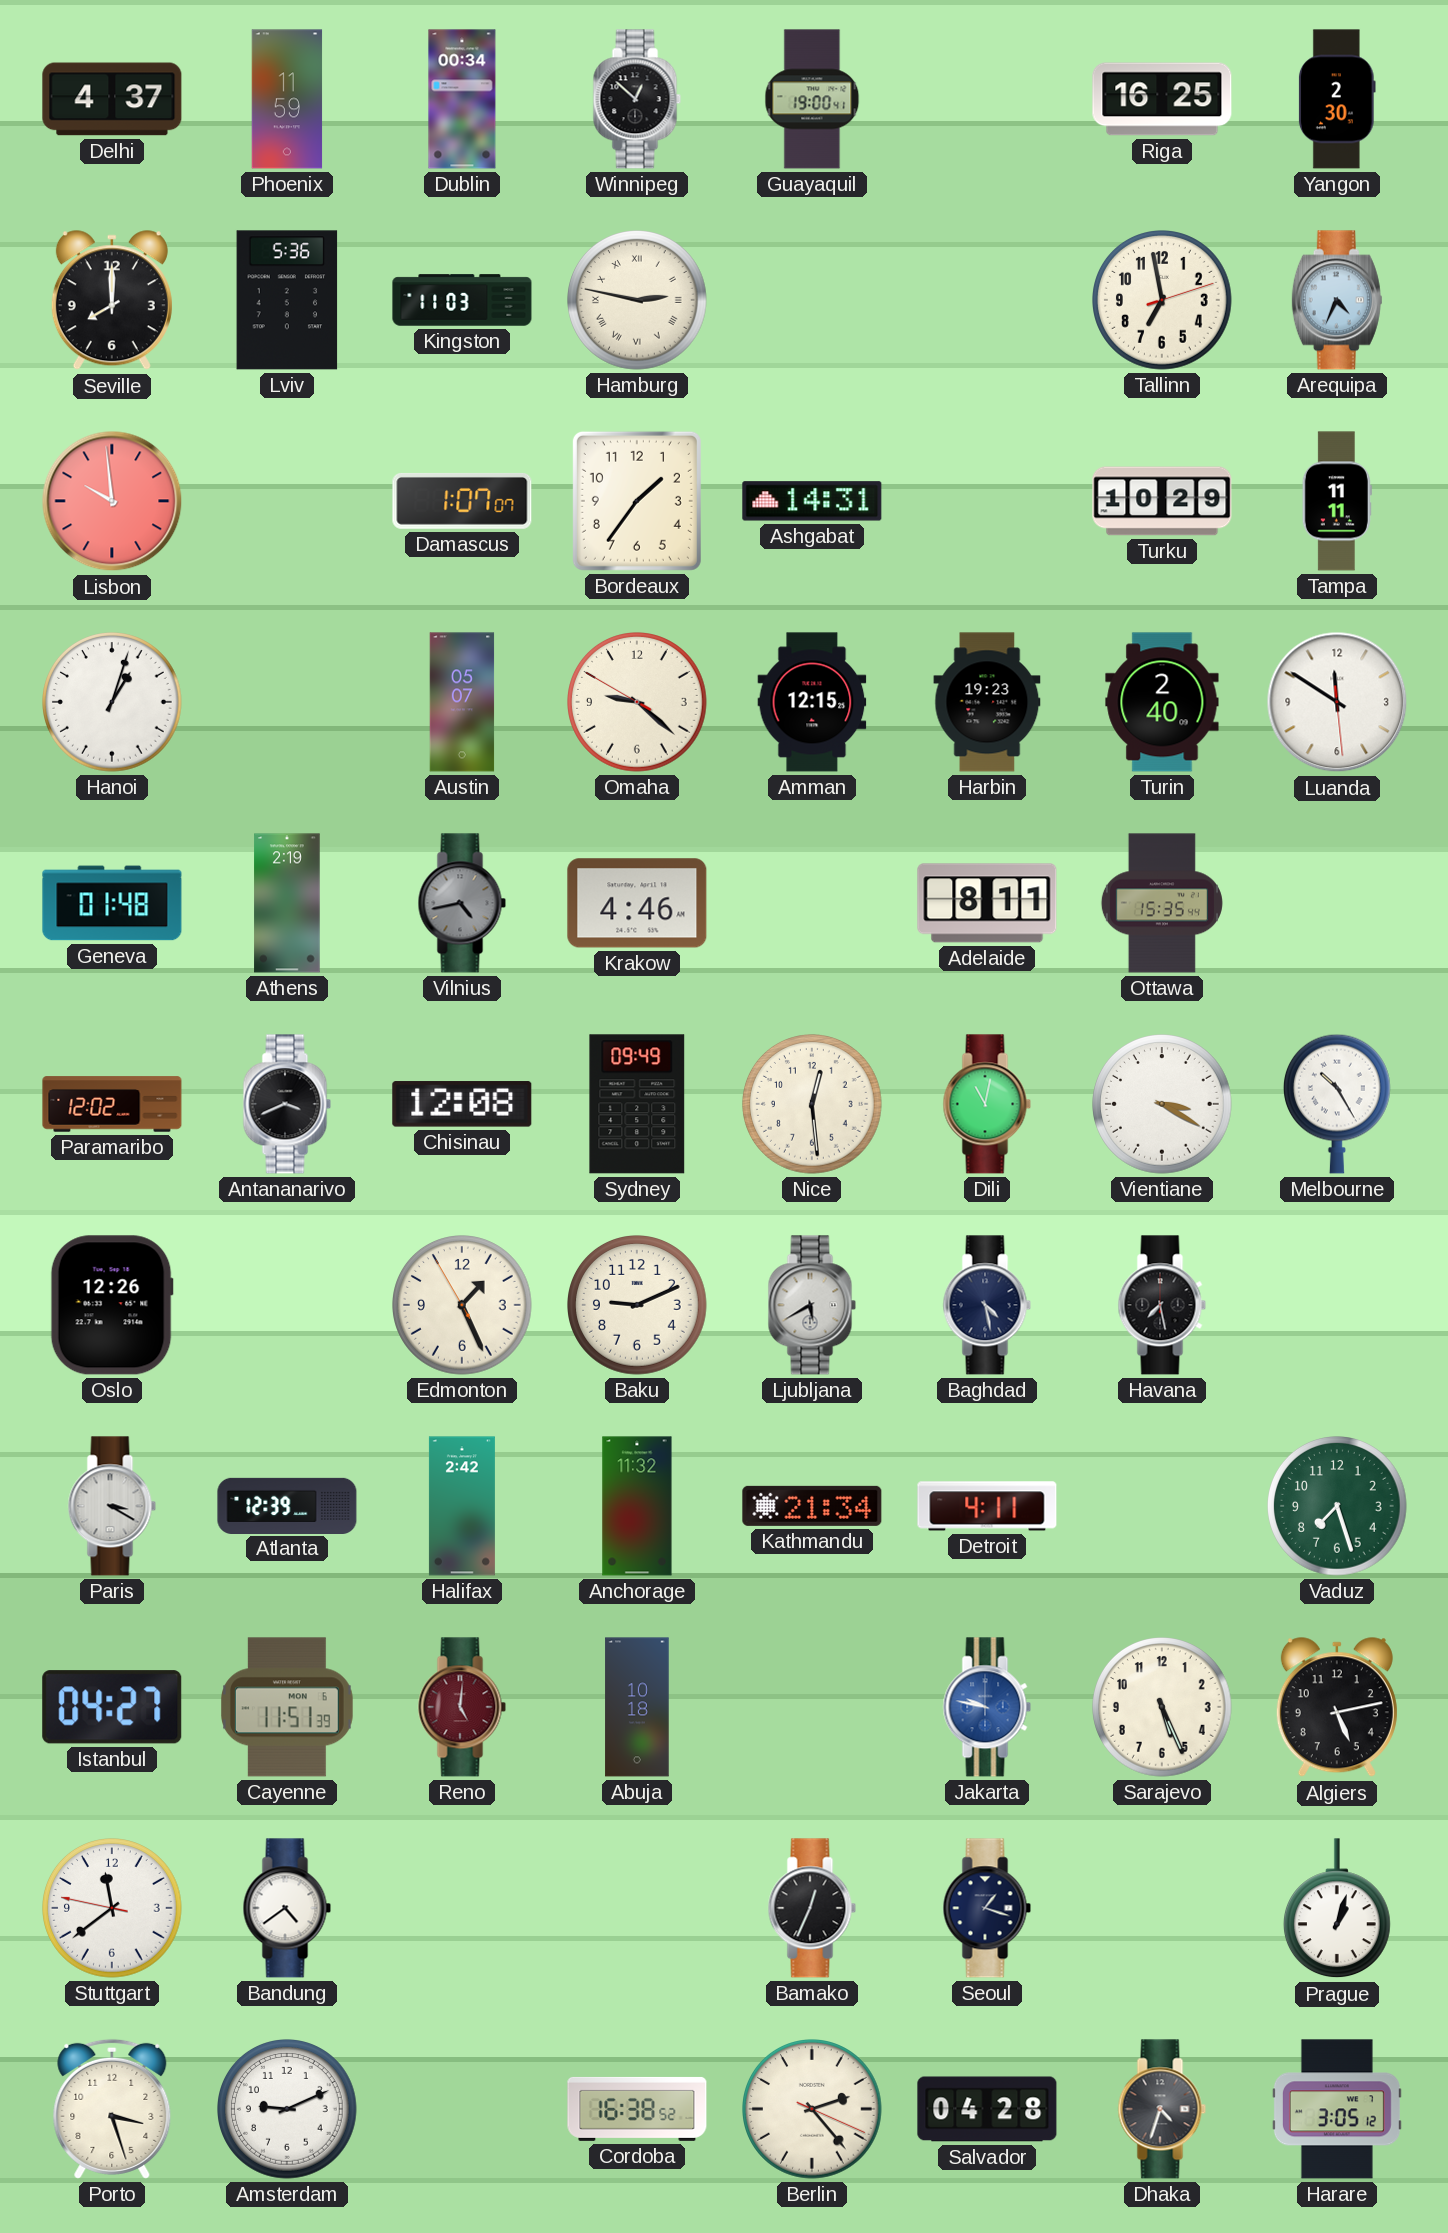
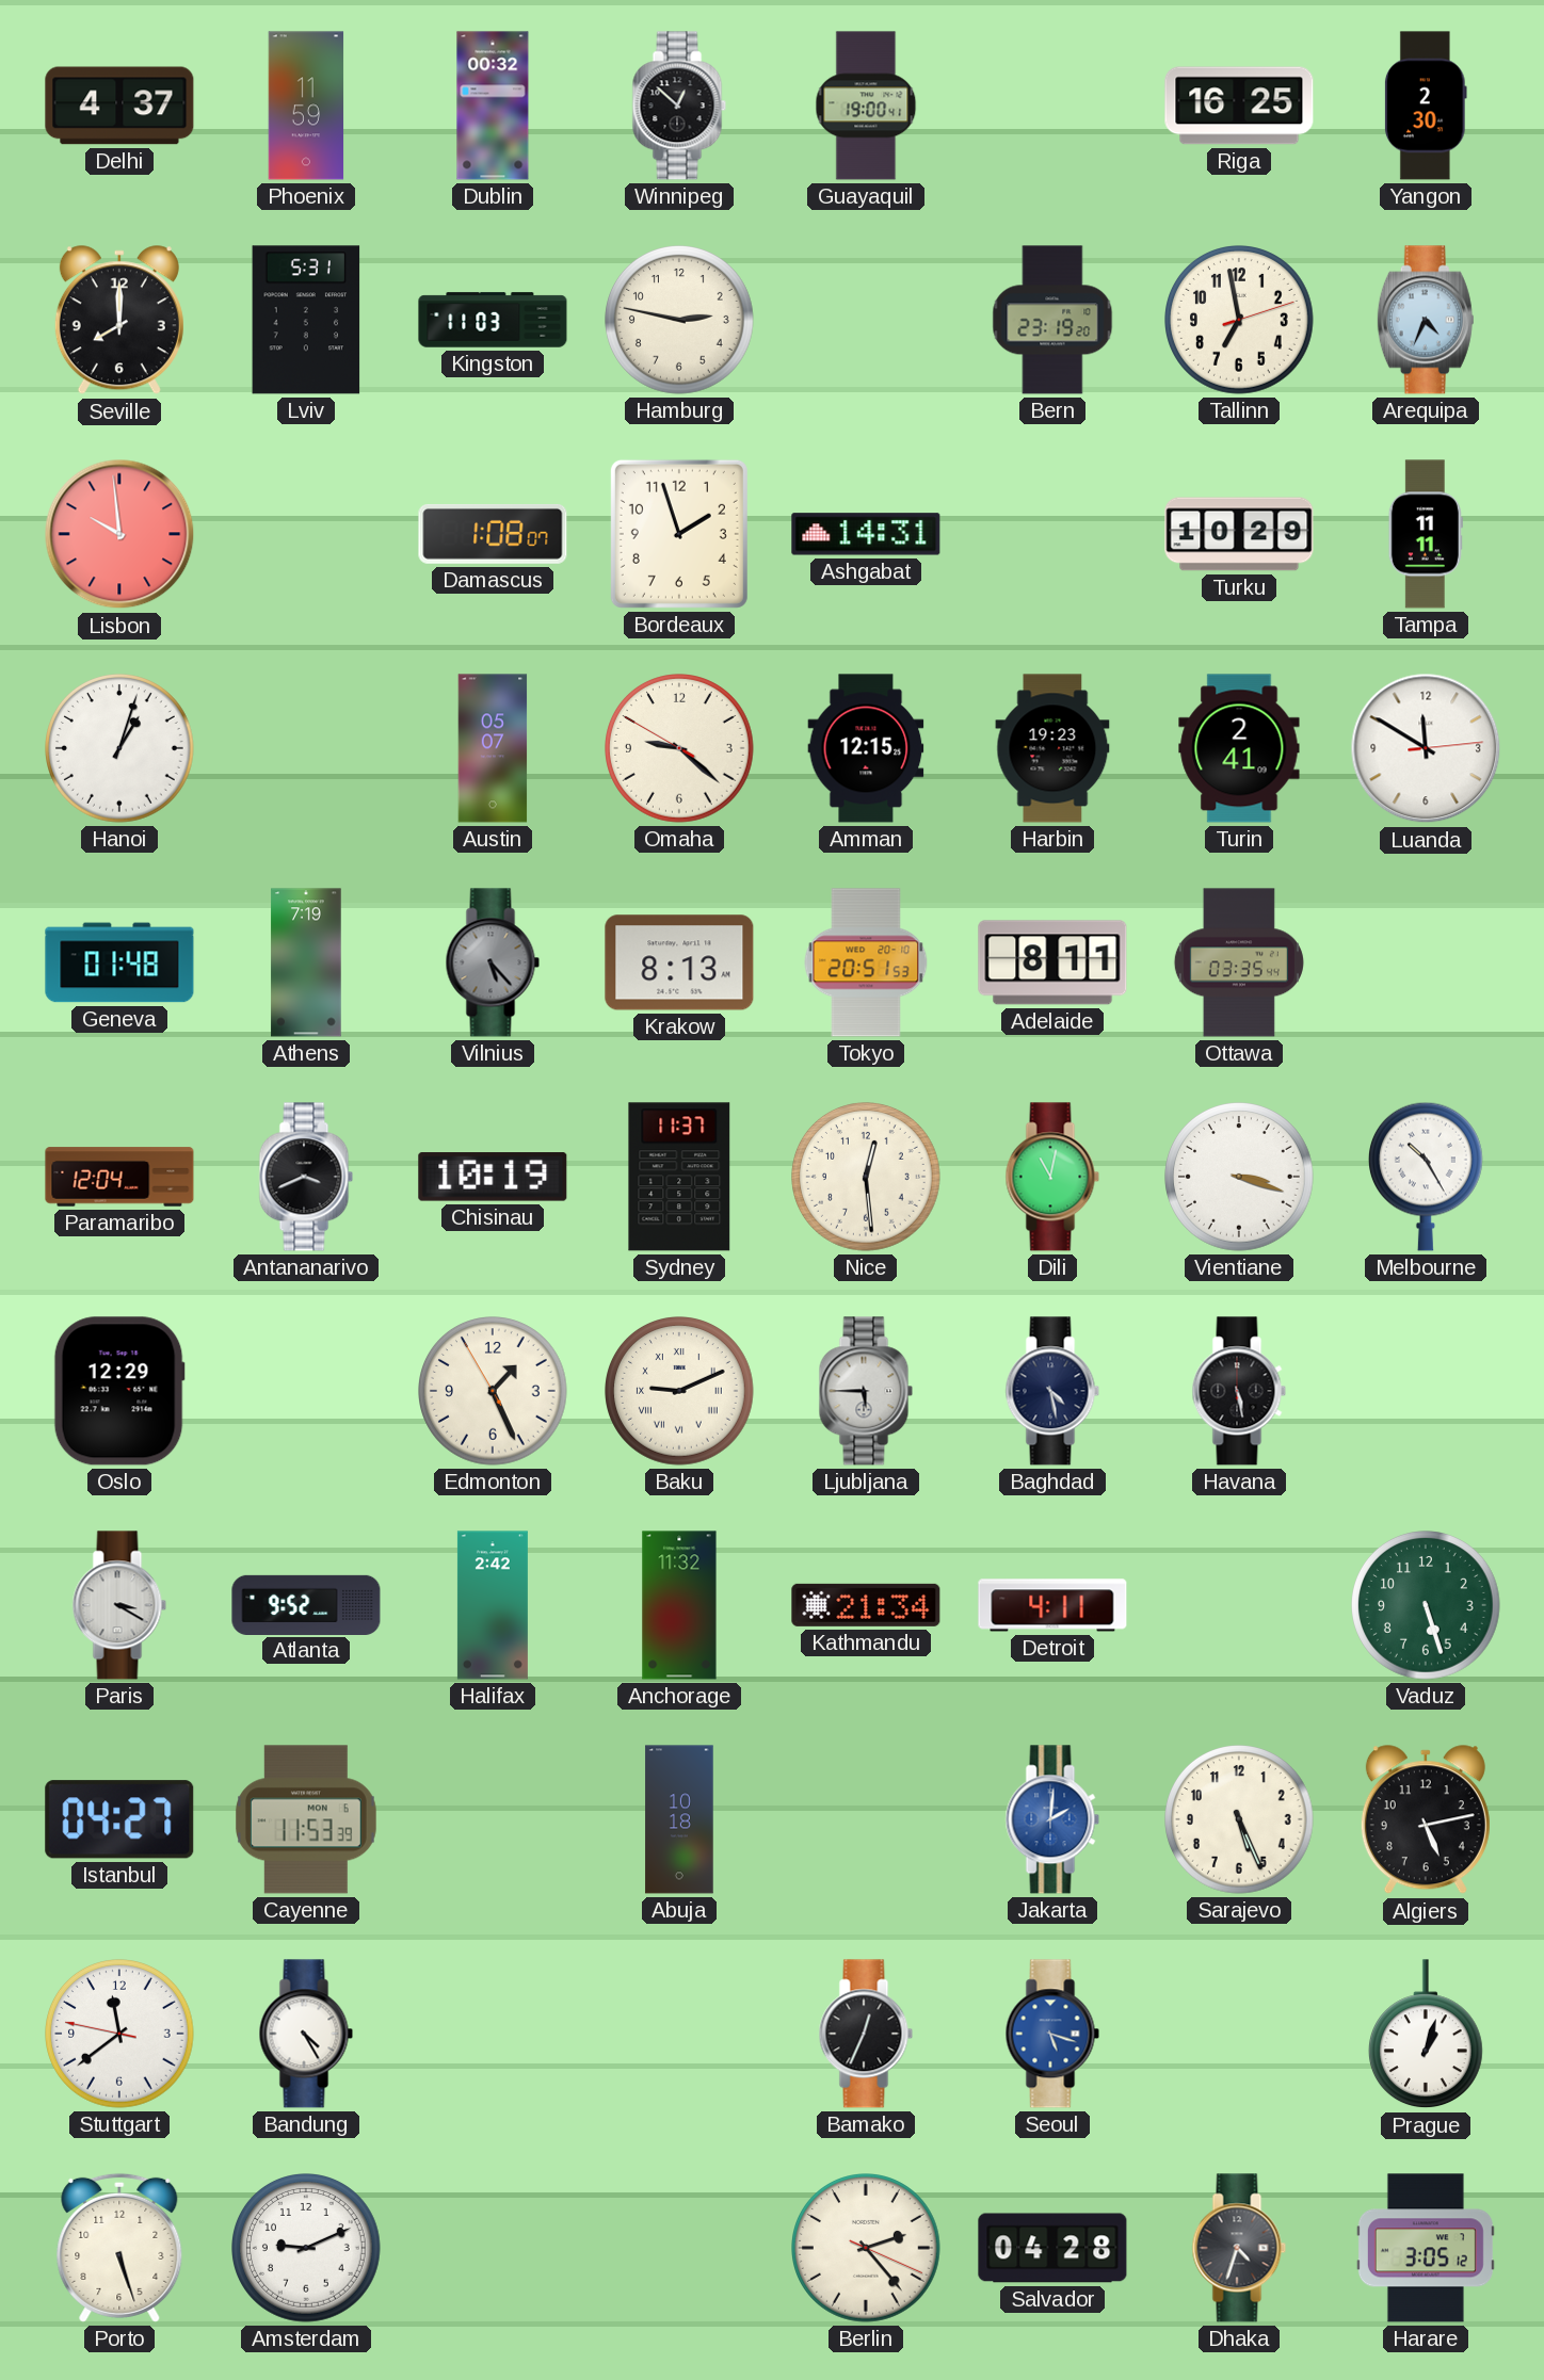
Dublin: 00:34 -> 00:32
Lviv: 5:36 -> 5:31
Hamburg numerals: Roman -> Arabic
Bern: none -> 23:19
Damascus: 1:07 -> 1:08
Bordeaux: 1:36 -> 1:57
Turin: 2:40 -> 2:41
Luanda: 11:50:29 -> 11:50:14
Athens: 2:19 -> 7:19
Vilnius: 4:43 -> 5:23
Krakow: 4:46 -> 8:13
Tokyo: none -> 20:51
Ottawa: 15:35 -> 03:35
Paramaribo: 12:02 -> 12:04
Chisinau: 12:08 -> 10:19
Sydney: 09:49 -> 11:37
Vientiane: 3:20 -> 3:18
Oslo: 12:26 -> 12:29
Baku numerals: Arabic -> Roman
Ljubljana: 5:40 -> 5:45
Havana: 7:28 -> 5:28
Atlanta: 12:39 -> 9:52
Vaduz: 7:27 -> 5:27
Cayenne: 11:51 -> 11:53
Reno: 5:01 -> none
Jakarta: 9:47 -> 2:01
Bandung: 4:39 -> 4:25
Seoul: 1:18 -> 5:18
Seoul dial: navy -> blue
Porto: 3:27 -> 5:27
Cordoba: 16:38 -> none
